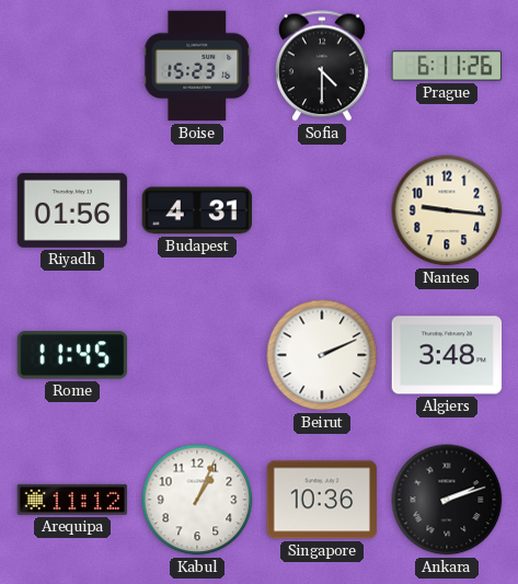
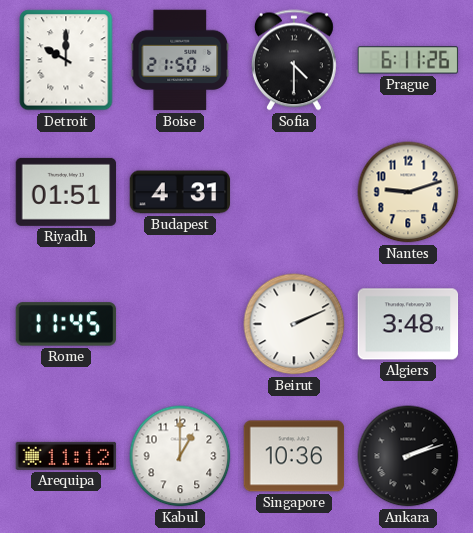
Detroit: none -> 10:00
Boise: 15:23 -> 21:50
Riyadh: 01:56 -> 01:51
Nantes: 9:16 -> 9:12
Kabul: 1:04 -> 1:00
